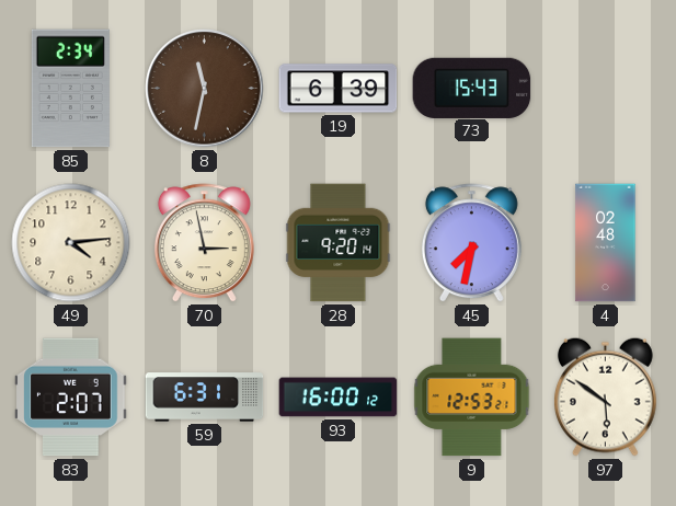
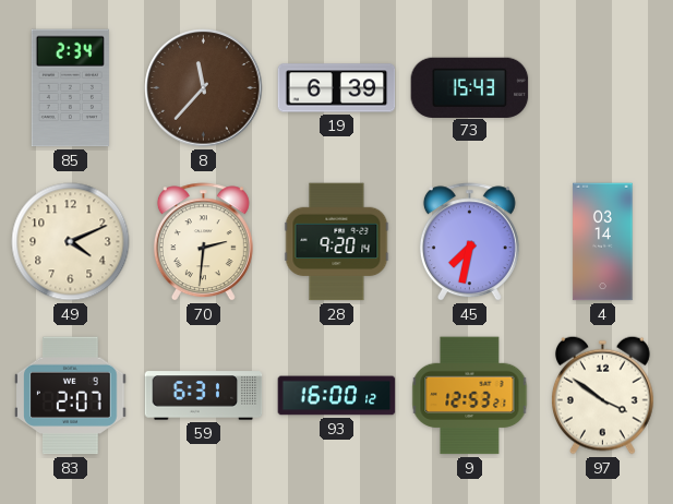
8: 11:32 -> 11:37
49: 4:14 -> 4:11
70: 2:58 -> 2:31
4: 02:48 -> 03:14
97: 5:51 -> 3:51
